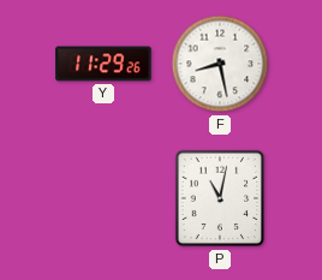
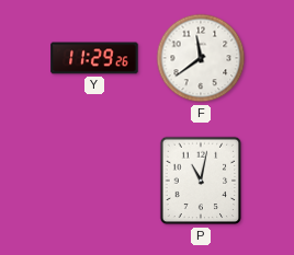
F: 8:28 -> 11:39
